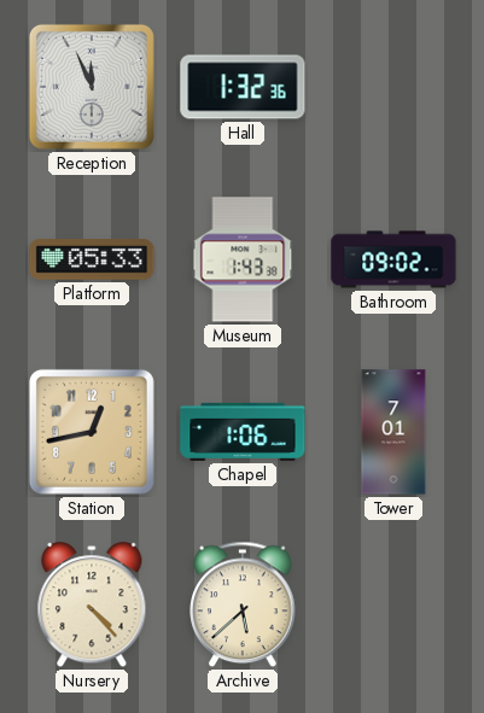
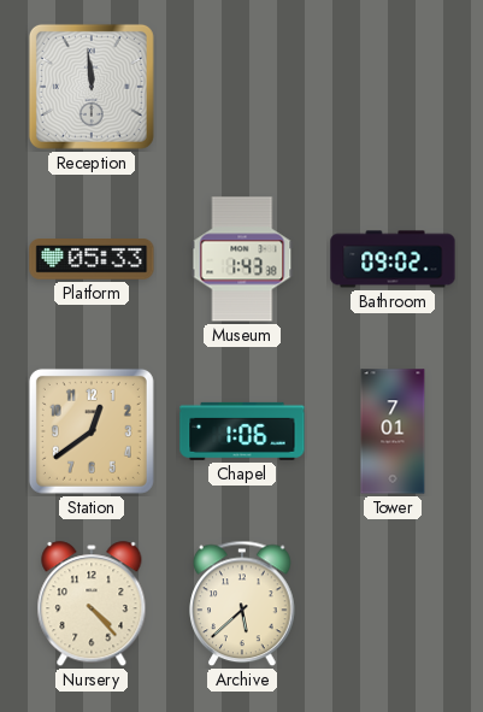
Reception: 11:56 -> 11:59
Hall: 1:32 -> none
Station: 12:43 -> 12:39
